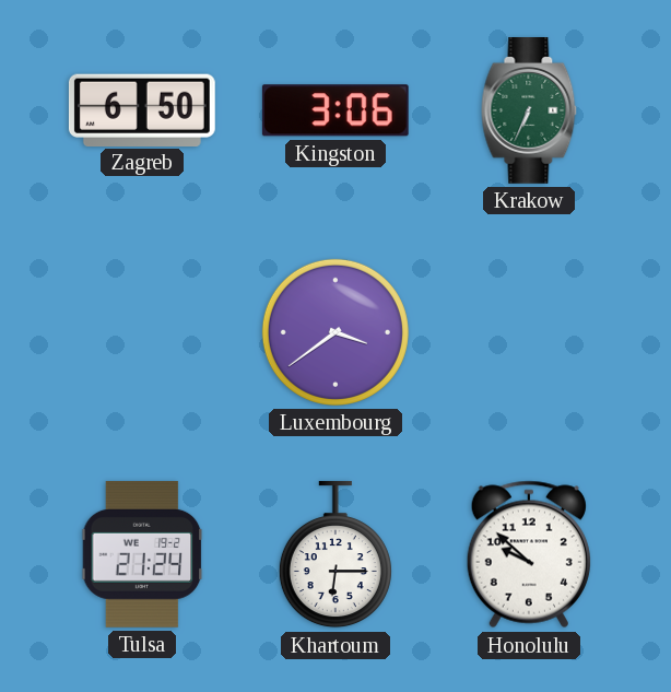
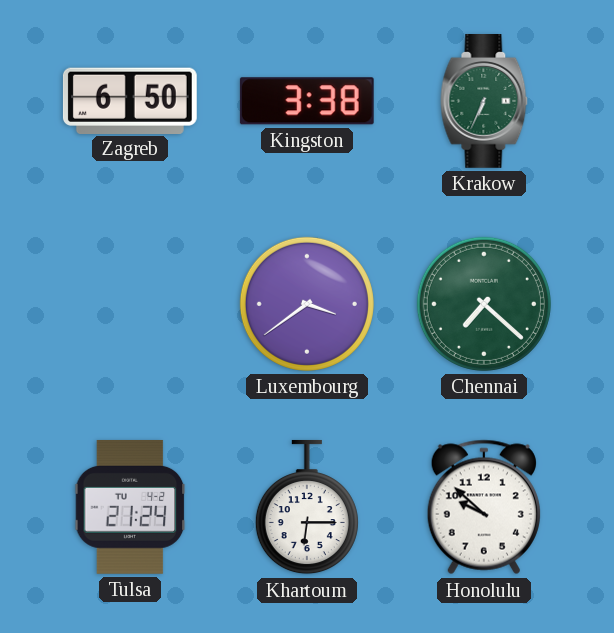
Kingston: 3:06 -> 3:38
Chennai: none -> 7:22
Tulsa date: WE 19-2 -> TU 4-2
